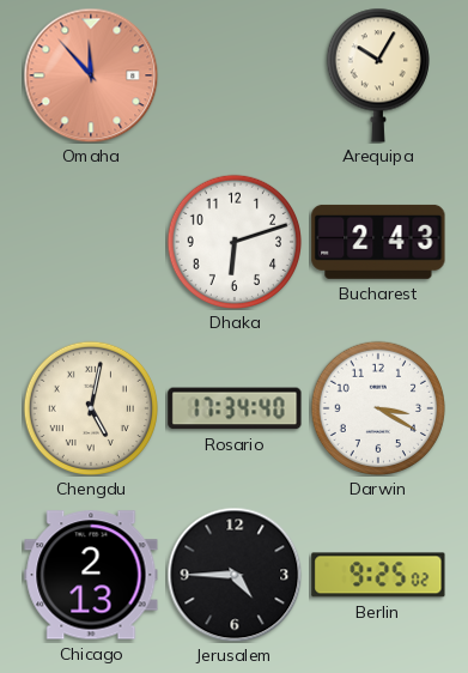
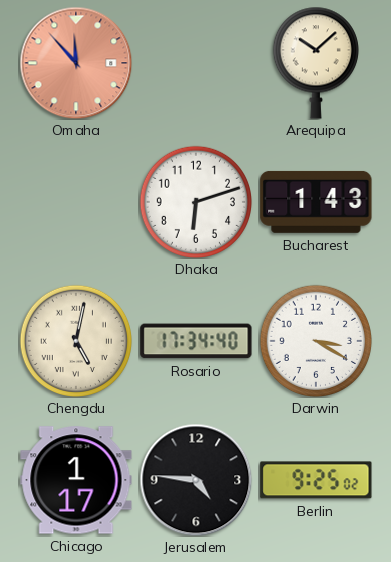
Arequipa: 10:05 -> 10:08
Bucharest: 2:43 -> 1:43
Chicago: 2:13 -> 1:17
Jerusalem: 4:45 -> 4:46
